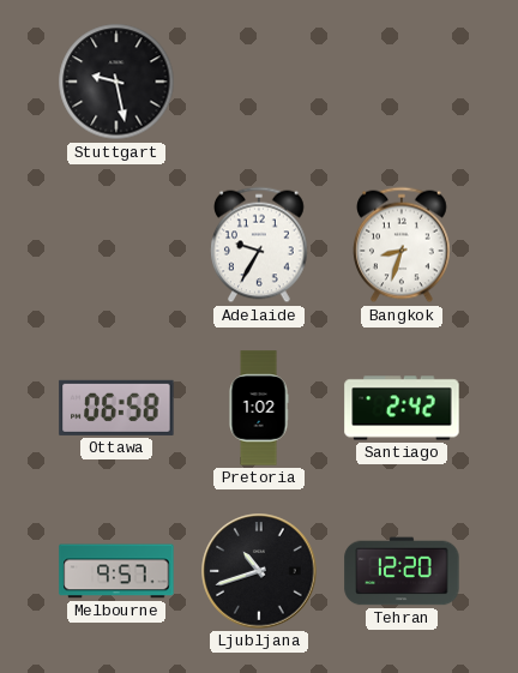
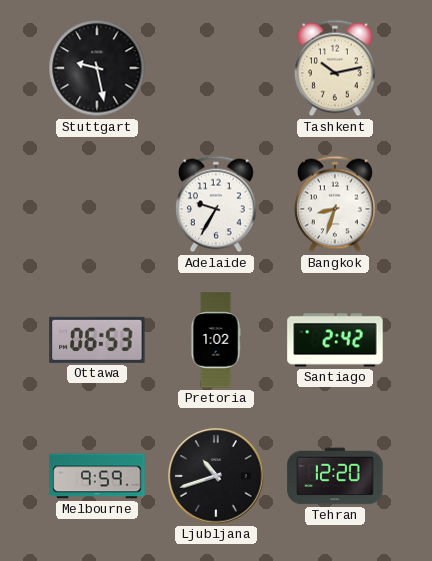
Tashkent: none -> 10:13
Ottawa: 06:58 -> 06:53
Melbourne: 9:57 -> 9:59
